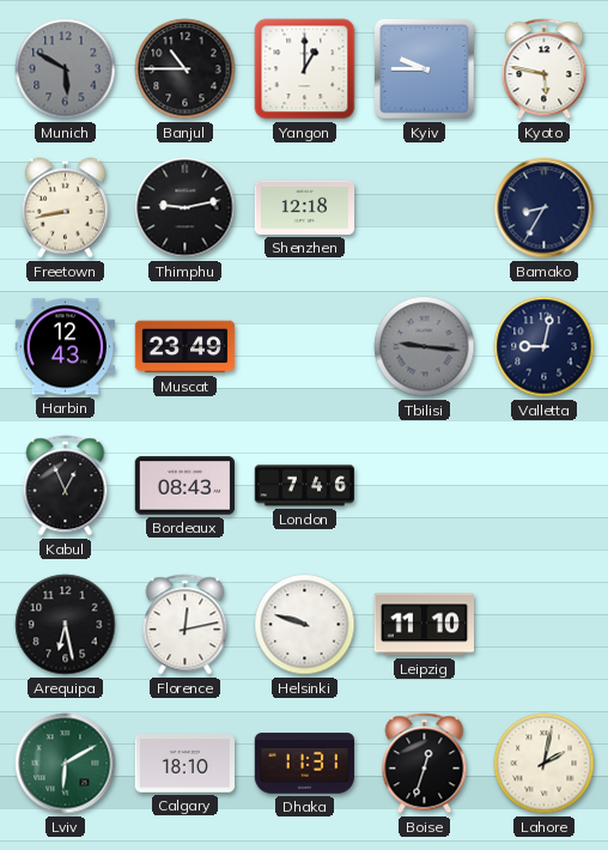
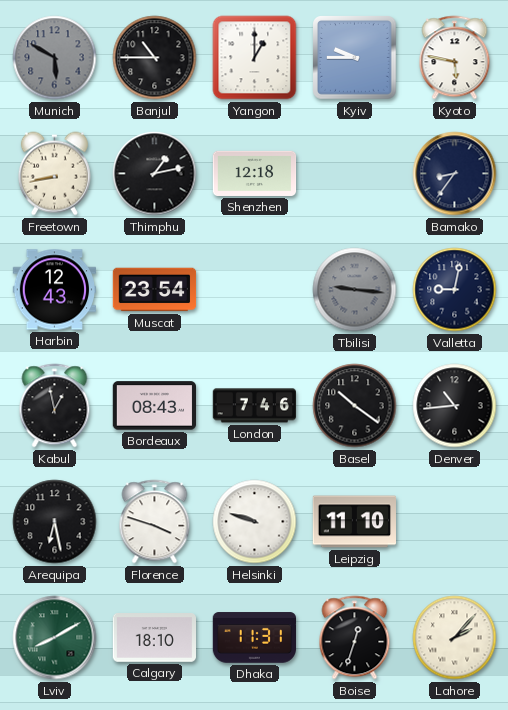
Thimphu: 9:13 -> 1:13
Bamako: 8:35 -> 8:36
Muscat: 23:49 -> 23:54
Kabul: 12:56 -> 12:58
Basel: none -> 10:21
Denver: none -> 10:44
Florence: 12:13 -> 3:48
Lviv: 6:10 -> 8:10
Lahore: 2:02 -> 2:07
